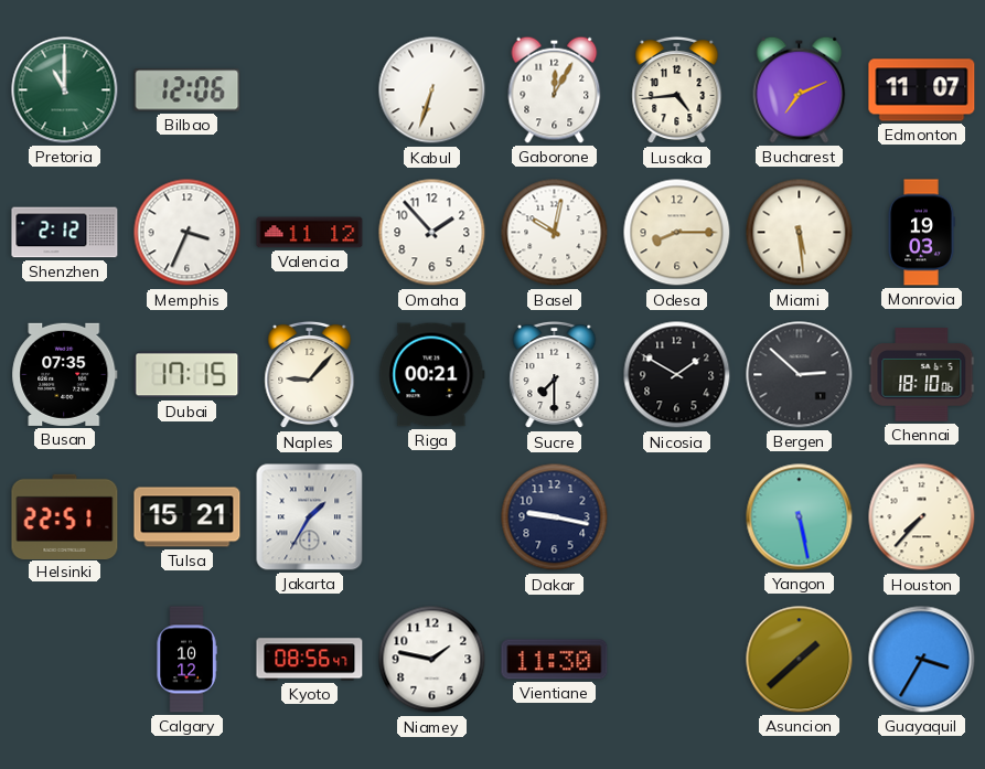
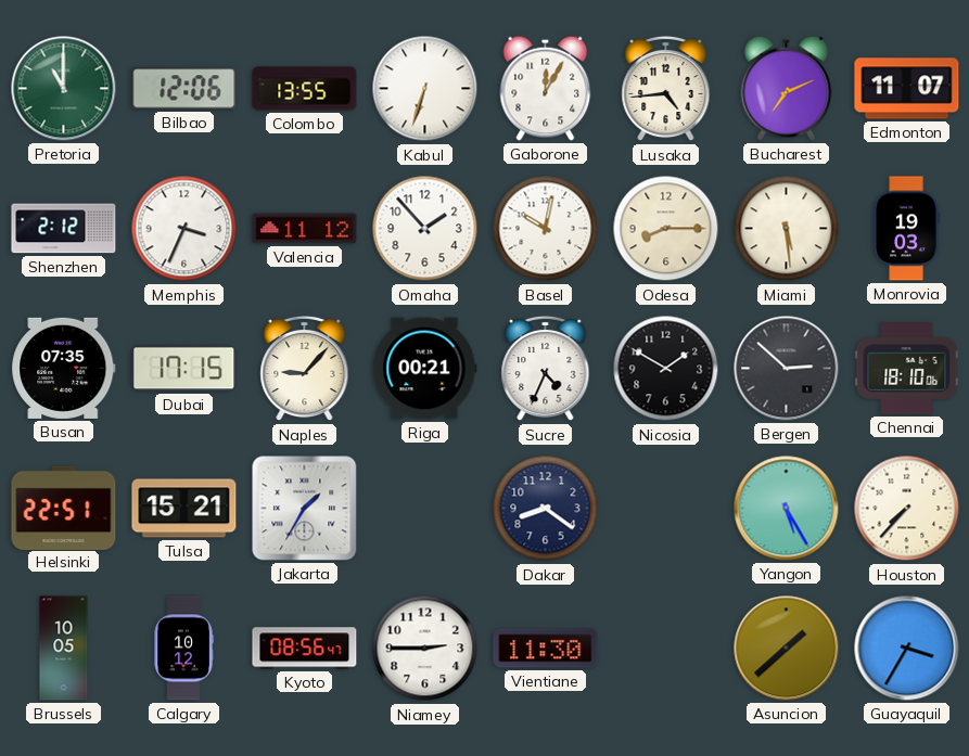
Colombo: none -> 13:55
Sucre: 7:30 -> 4:34
Dakar: 9:17 -> 8:21
Yangon: 5:28 -> 5:25
Brussels: none -> 10:05
Niamey: 1:47 -> 2:45
